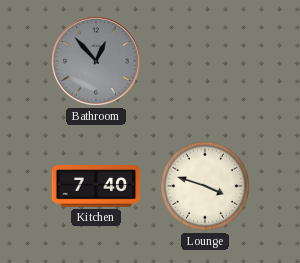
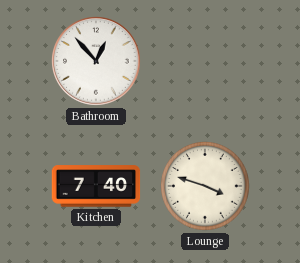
Bathroom dial: grey -> white
